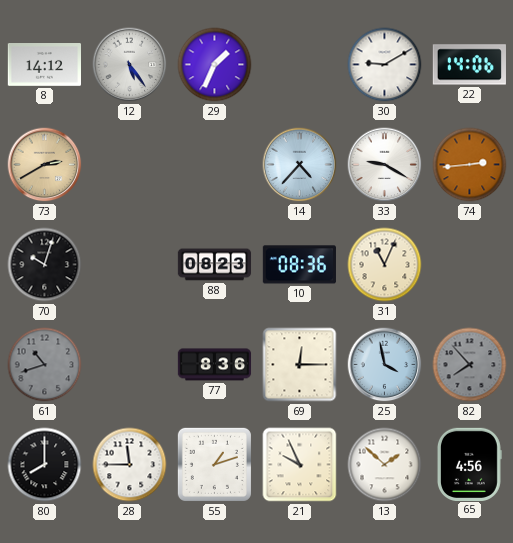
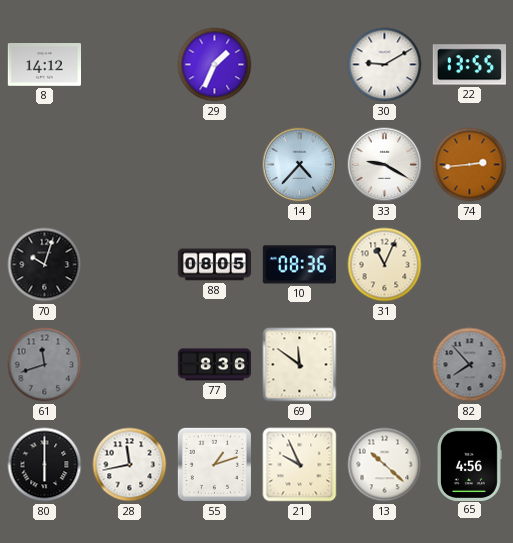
12: 5:24 -> none
22: 14:06 -> 13:55
73: 2:40 -> none
88: 08:23 -> 08:05
61: 10:42 -> 11:42
69: 12:15 -> 11:51
25: 3:58 -> none
80: 8:00 -> 6:00
28: 11:45 -> 11:43
13: 1:52 -> 10:22
